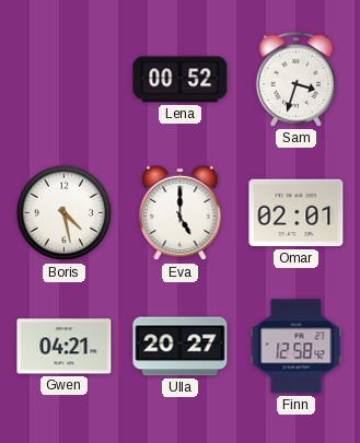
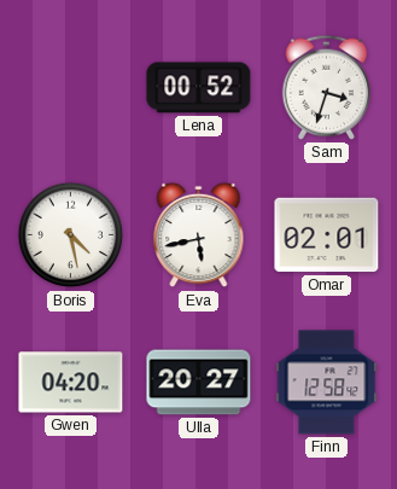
Eva: 5:00 -> 5:43
Gwen: 04:21 -> 04:20
